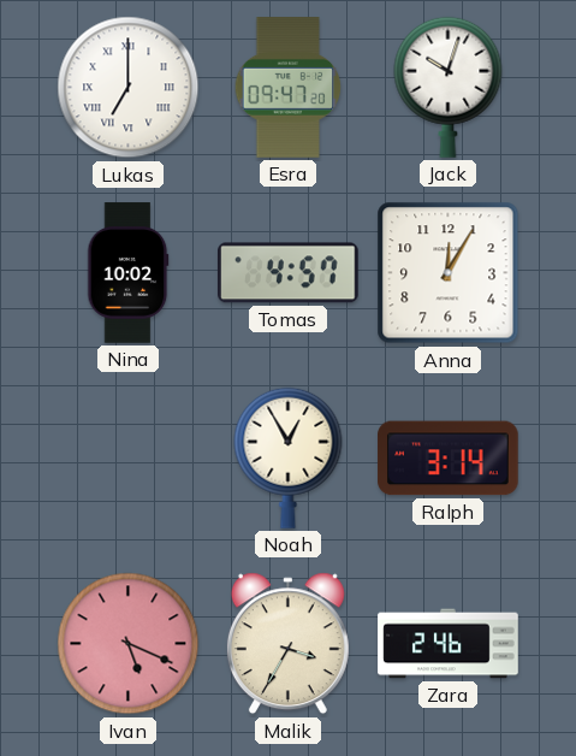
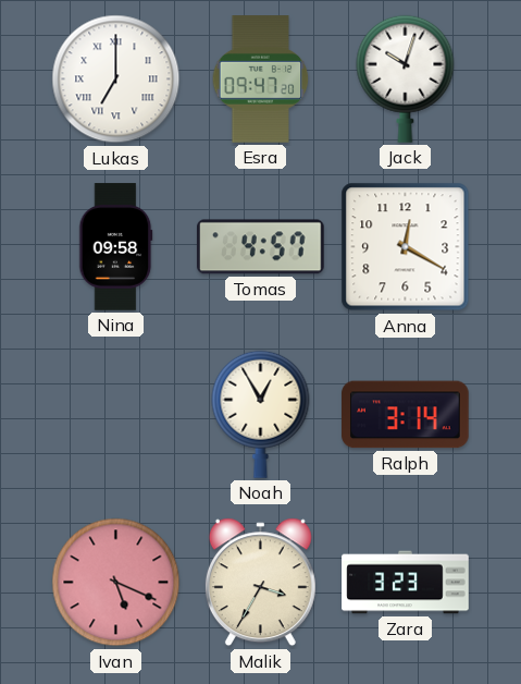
Nina: 10:02 -> 09:58
Anna: 12:05 -> 12:20
Zara: 2:46 -> 3:23
